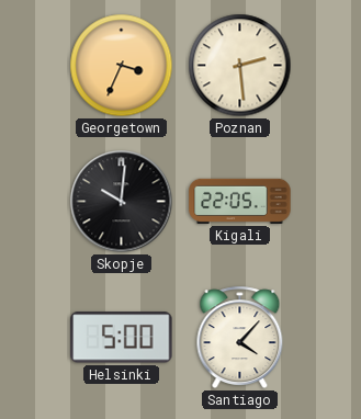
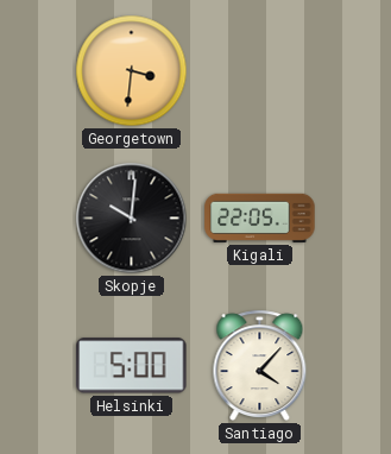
Georgetown: 3:34 -> 3:31
Poznan: 2:29 -> none
